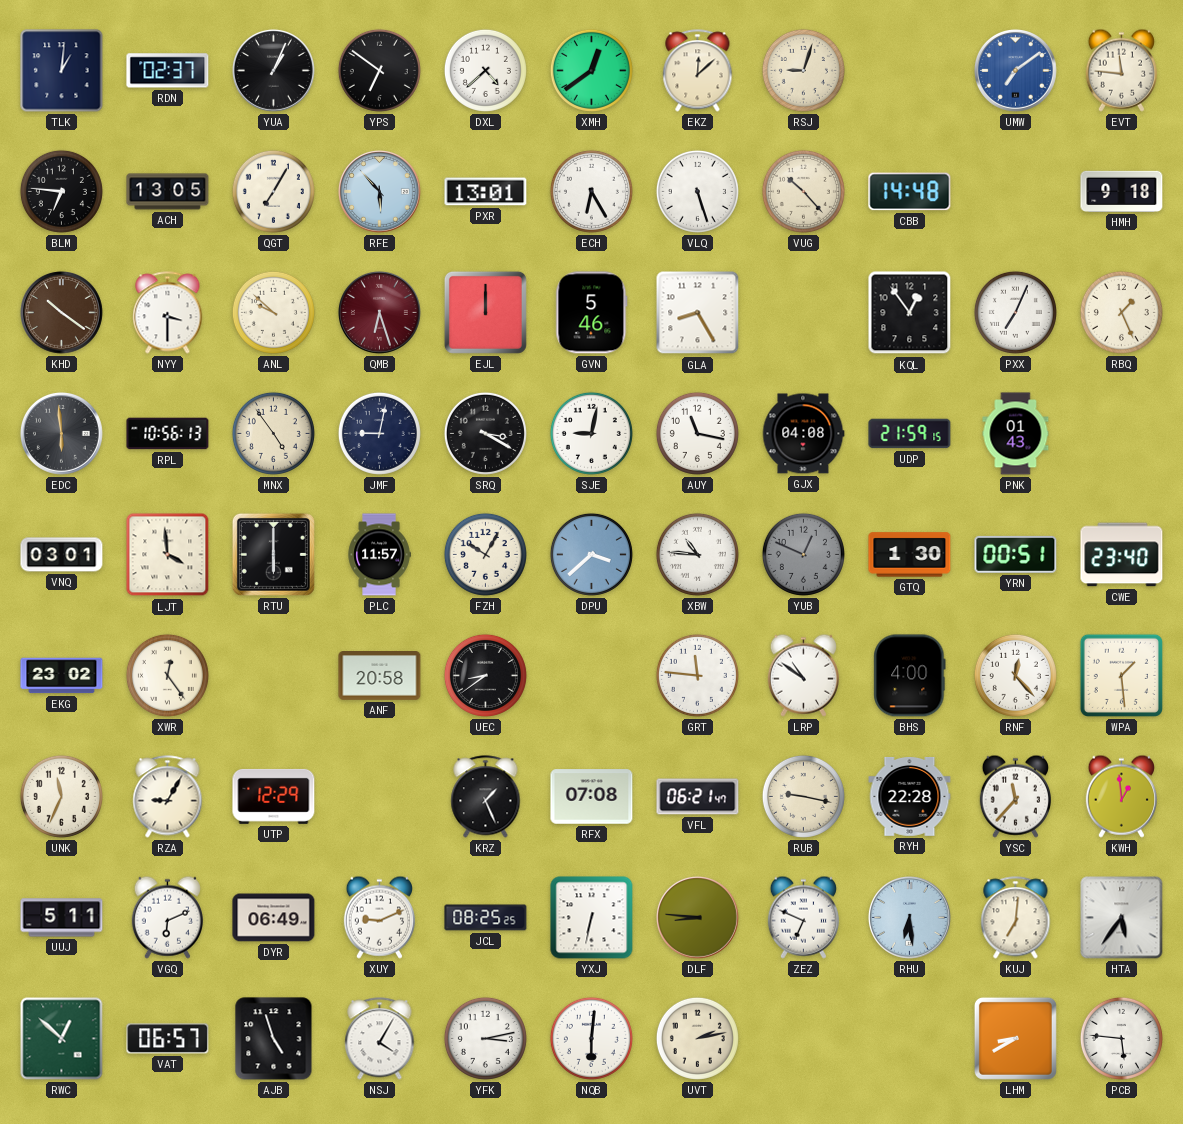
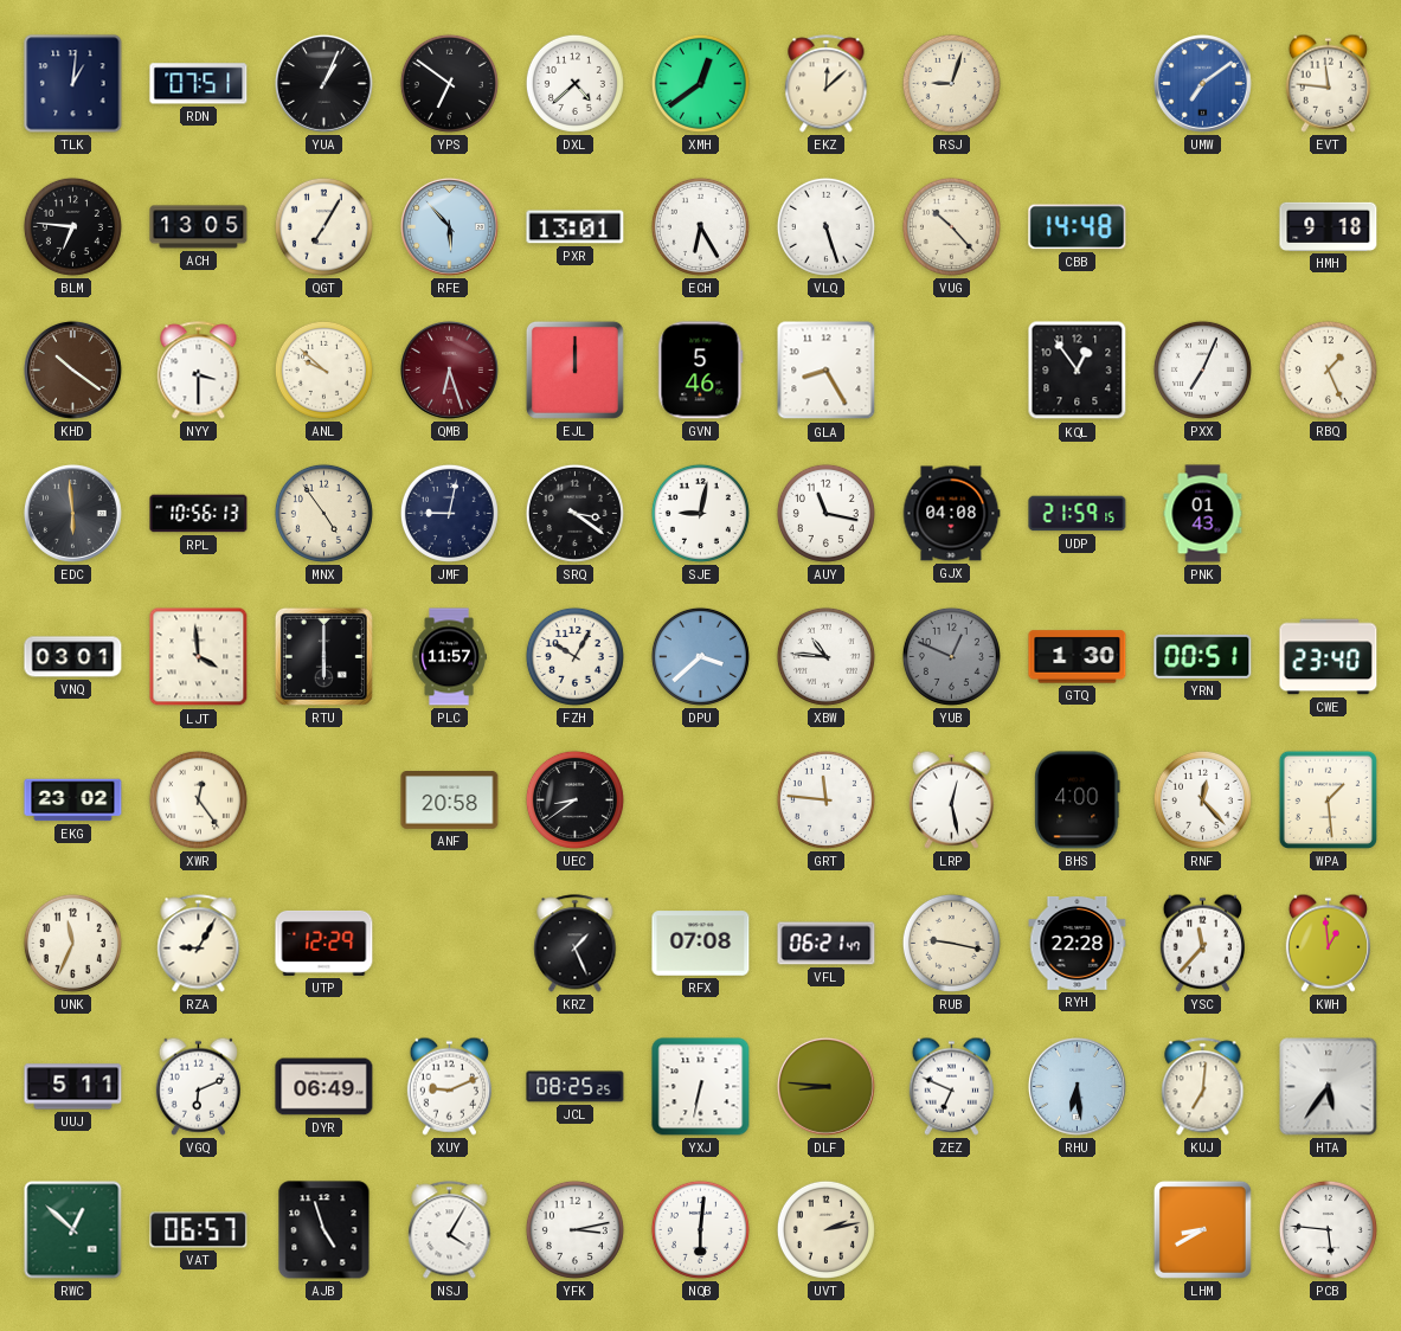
RDN: 02:37 -> 07:51
SRQ: 3:20 -> 3:21
LRP: 10:51 -> 12:28
